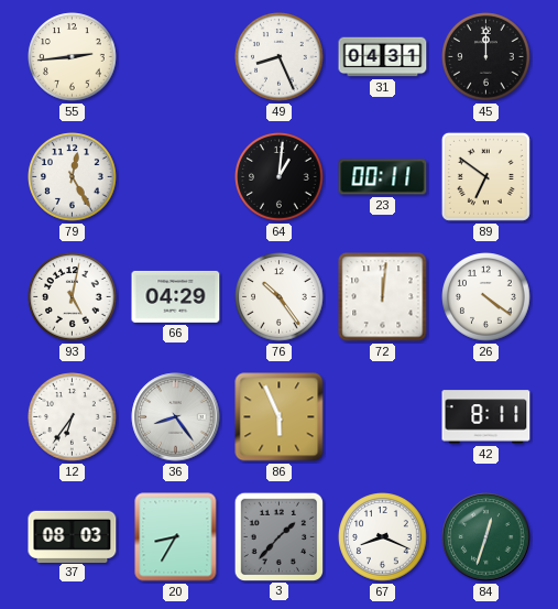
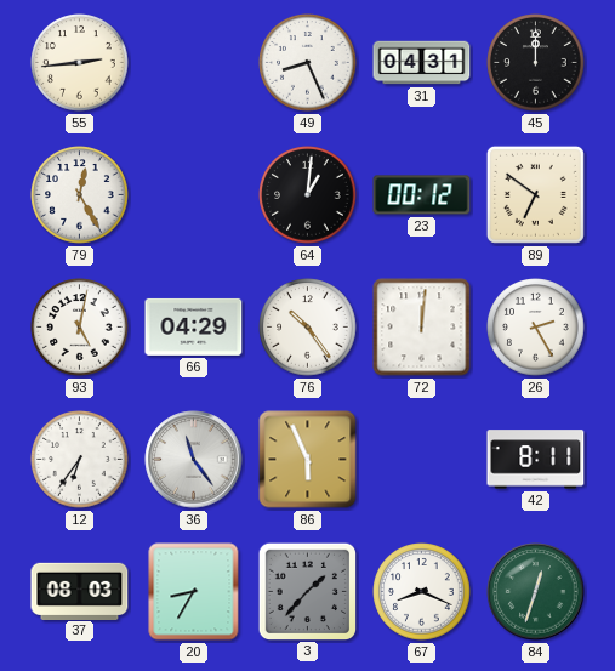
23: 00:11 -> 00:12
26: 4:21 -> 2:25
36: 8:24 -> 11:24
